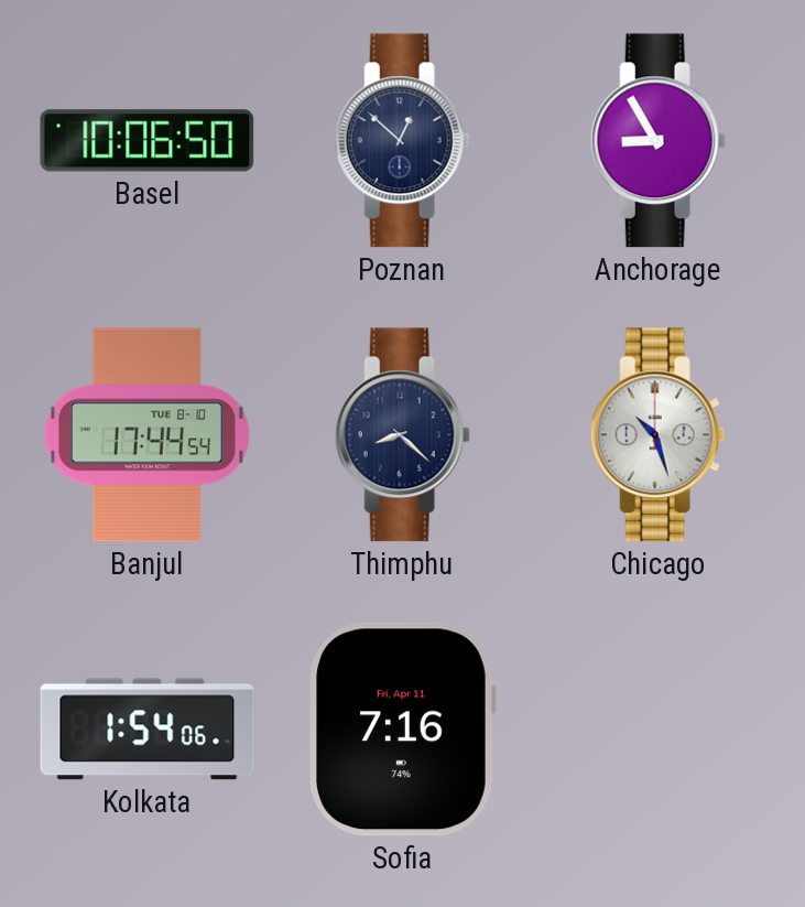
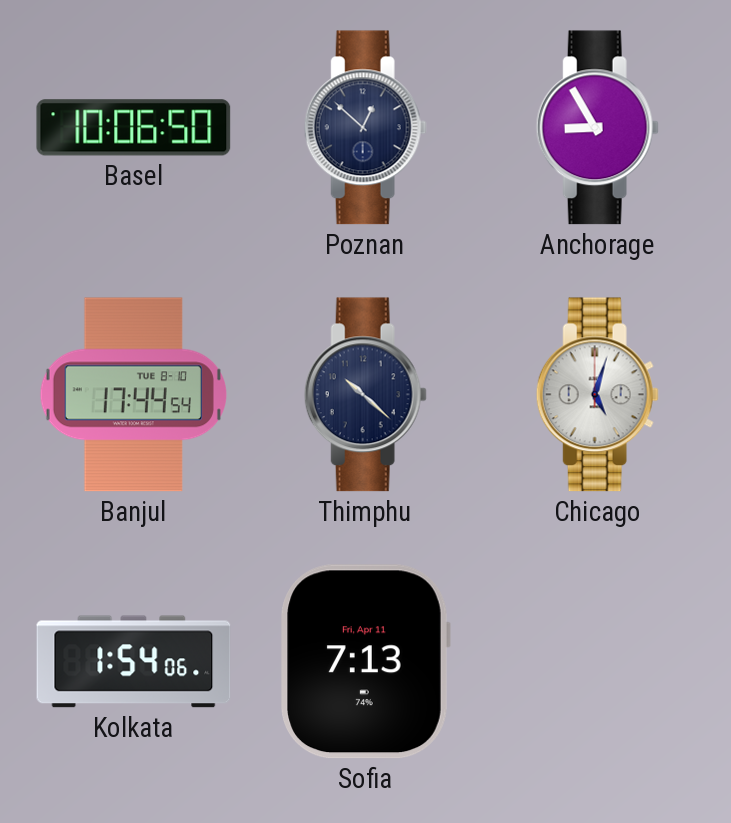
Thimphu: 8:22 -> 10:22
Chicago: 10:27 -> 5:03
Sofia: 7:16 -> 7:13
